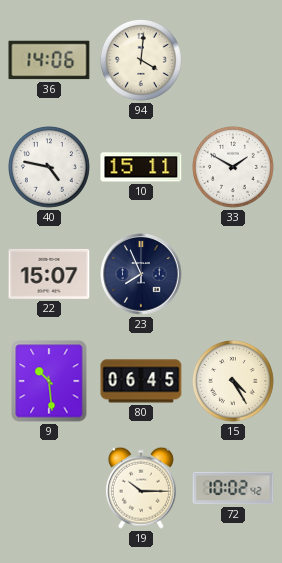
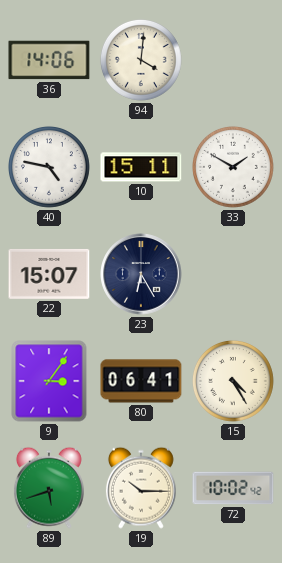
23: 7:56 -> 6:25
9: 10:29 -> 3:06
80: 06:45 -> 06:41
89: none -> 5:42
